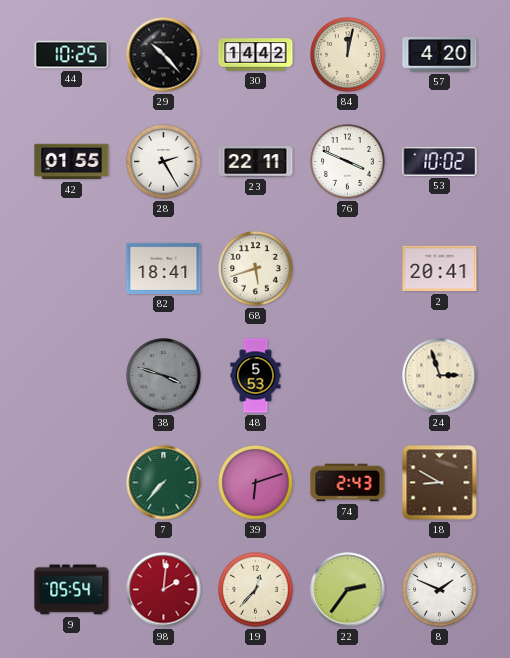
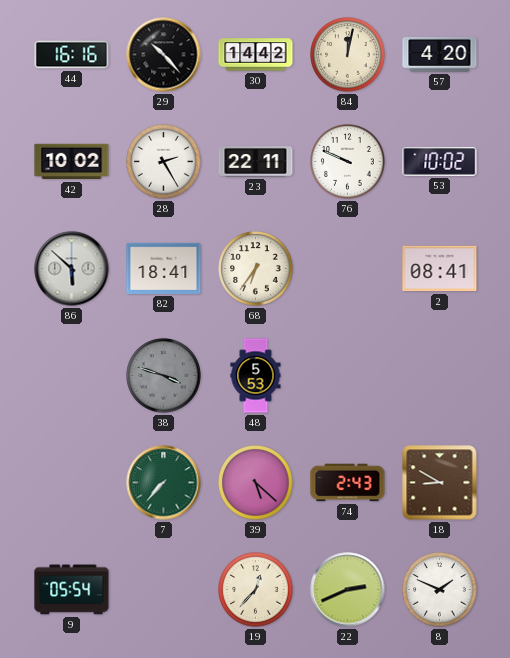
44: 10:25 -> 16:16
42: 01:55 -> 10:02
76: 3:49 -> 9:49
86: none -> 5:52
68: 5:42 -> 6:36
2: 20:41 -> 08:41
24: 2:57 -> none
39: 6:12 -> 5:22
98: 2:01 -> none
22: 2:36 -> 2:41
